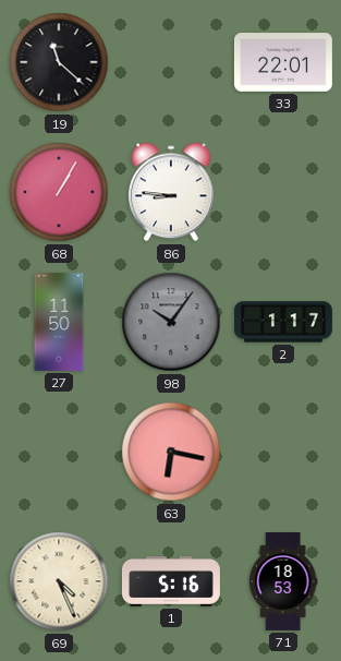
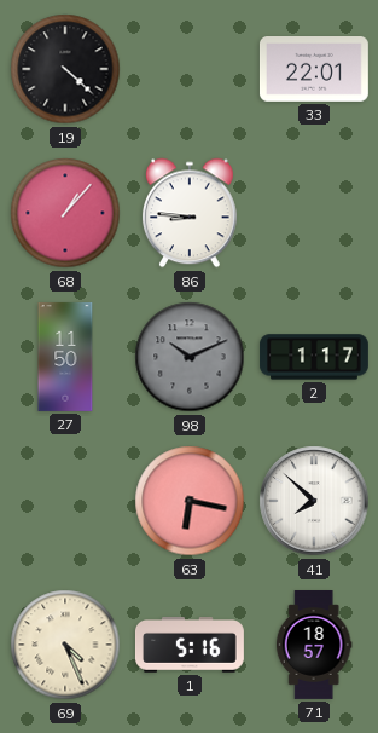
19: 11:22 -> 4:22
68: 1:05 -> 1:07
98: 10:06 -> 10:11
41: none -> 7:52
71: 18:53 -> 18:57
